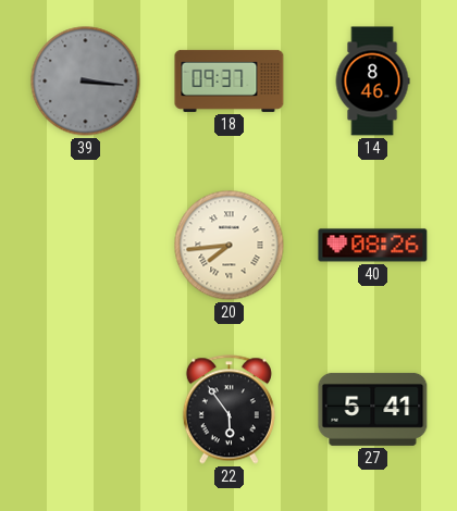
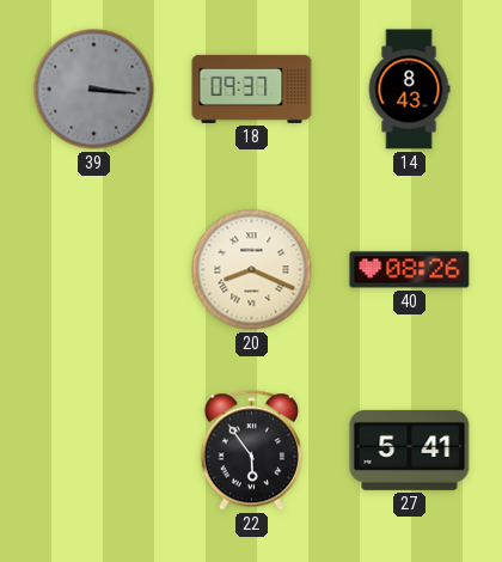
14: 8:46 -> 8:43
20: 7:44 -> 8:19
